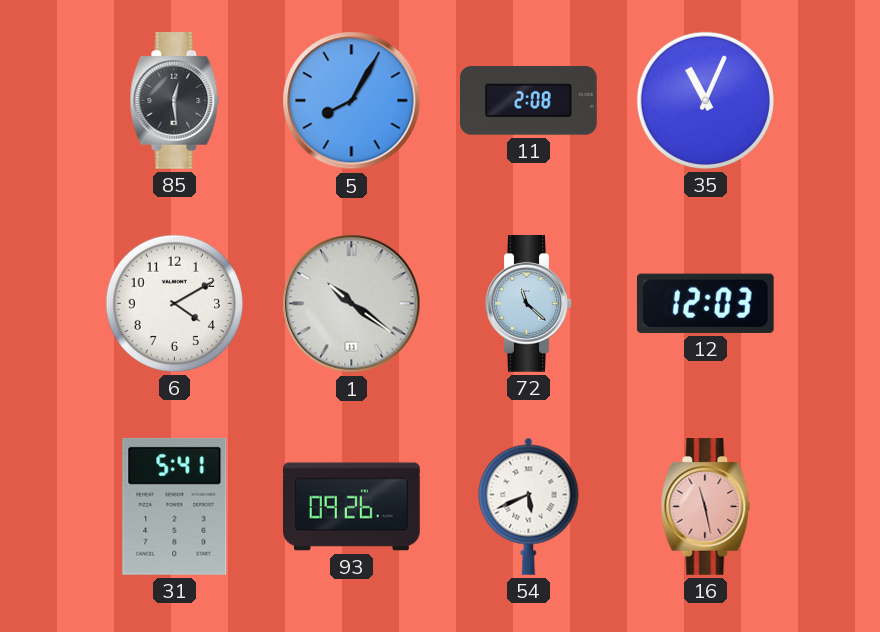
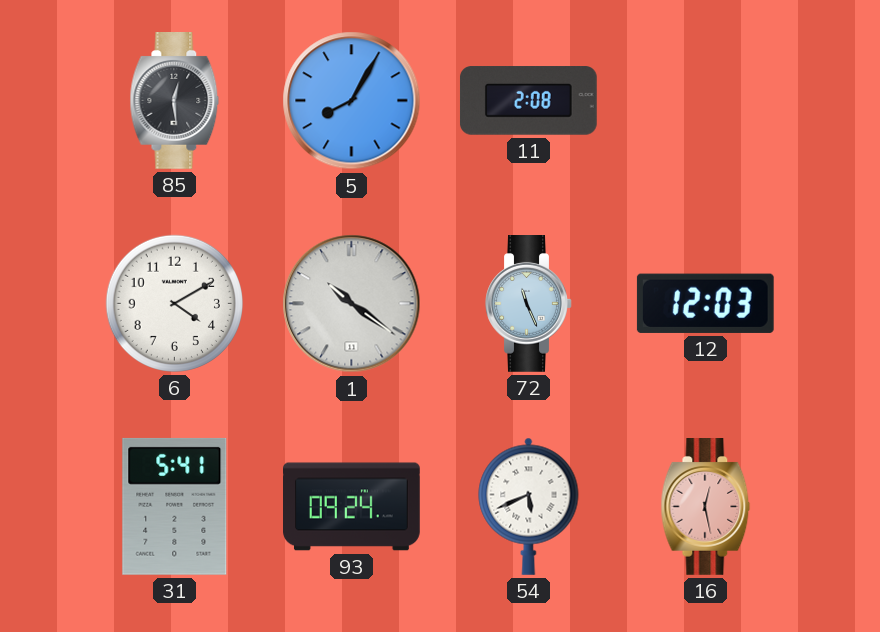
35: 11:04 -> none
72: 11:22 -> 11:26
93: 09:26 -> 09:24
16: 11:28 -> 12:28
